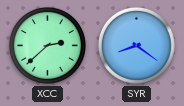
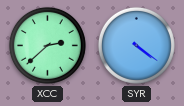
SYR: 8:21 -> 4:21
